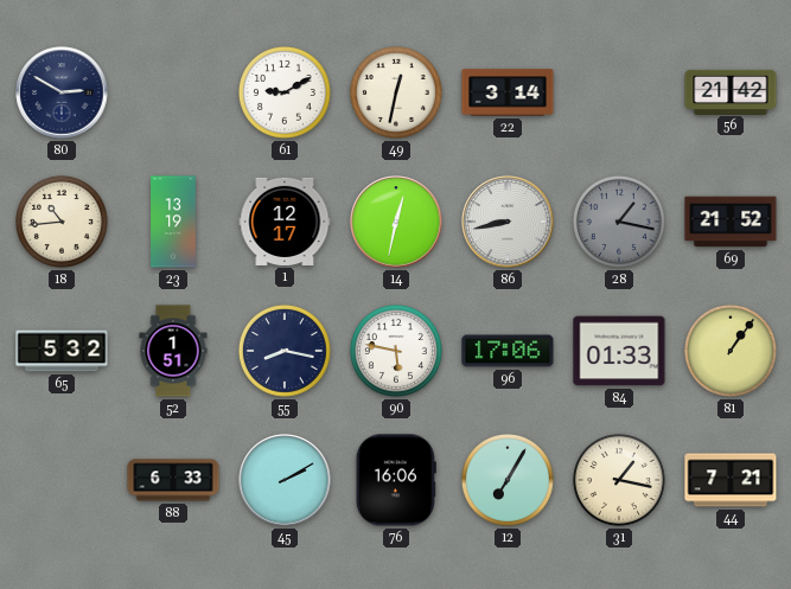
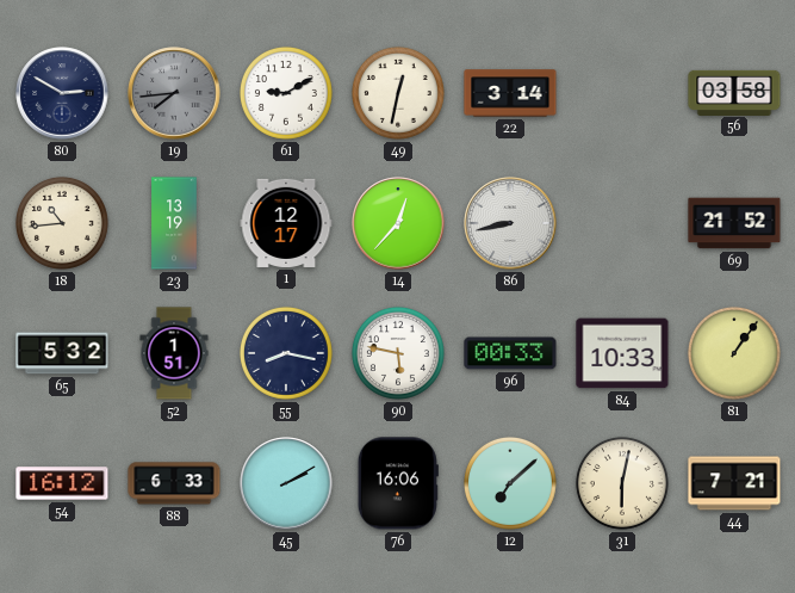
19: none -> 7:44
56: 21:42 -> 03:58
14: 12:32 -> 12:37
28: 1:17 -> none
96: 17:06 -> 00:33
84: 01:33 -> 10:33
54: none -> 16:12
12: 7:05 -> 7:08
31: 1:17 -> 6:02
